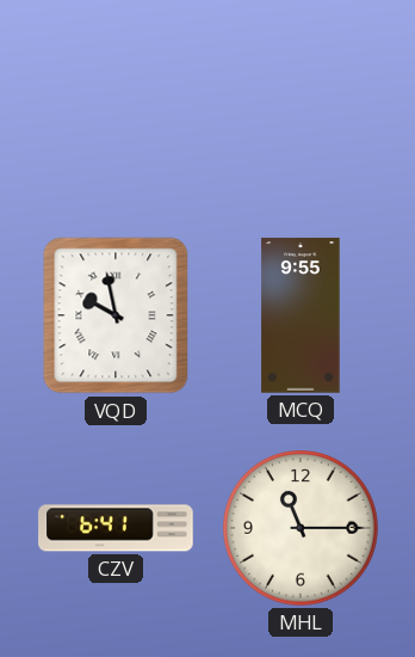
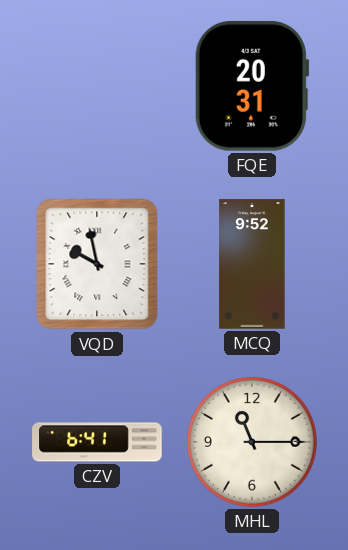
FQE: none -> 20:31
MCQ: 9:55 -> 9:52
